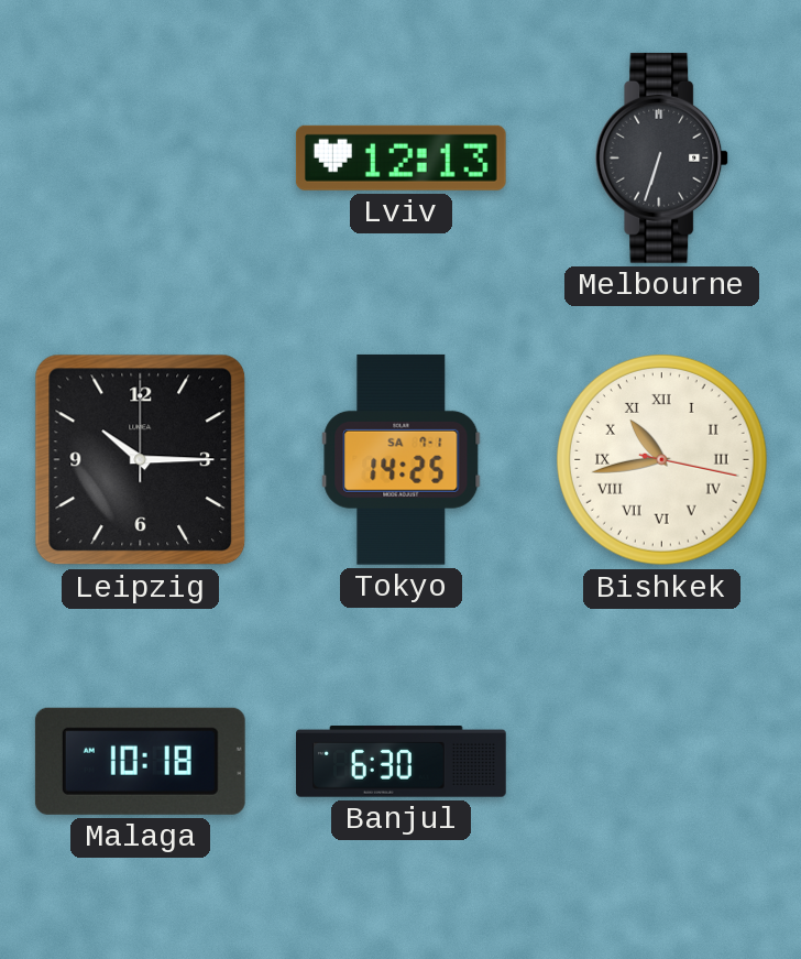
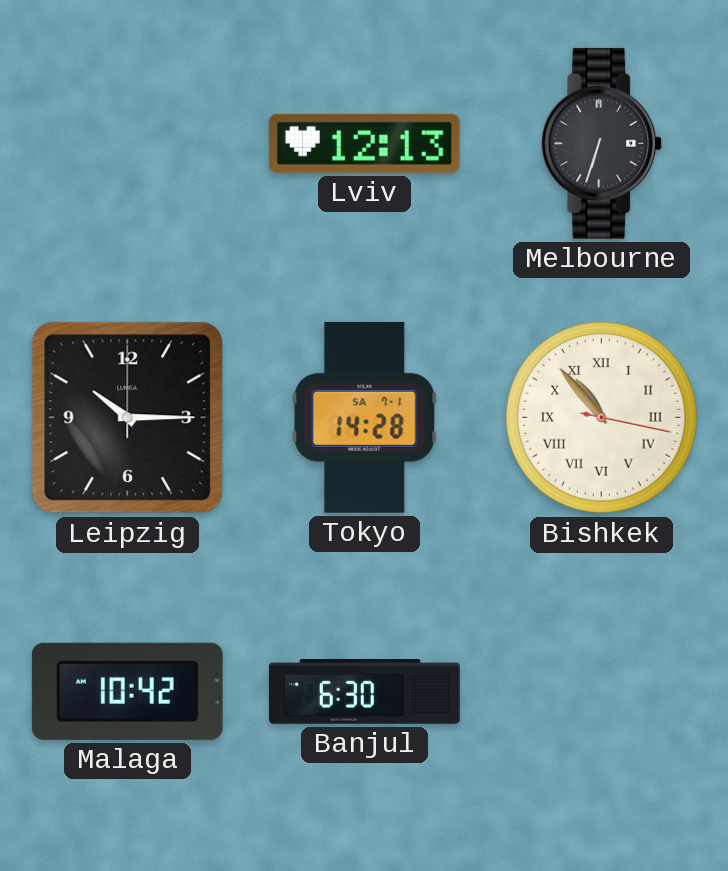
Tokyo: 14:25 -> 14:28
Bishkek: 10:43 -> 10:53
Malaga: 10:18 -> 10:42
